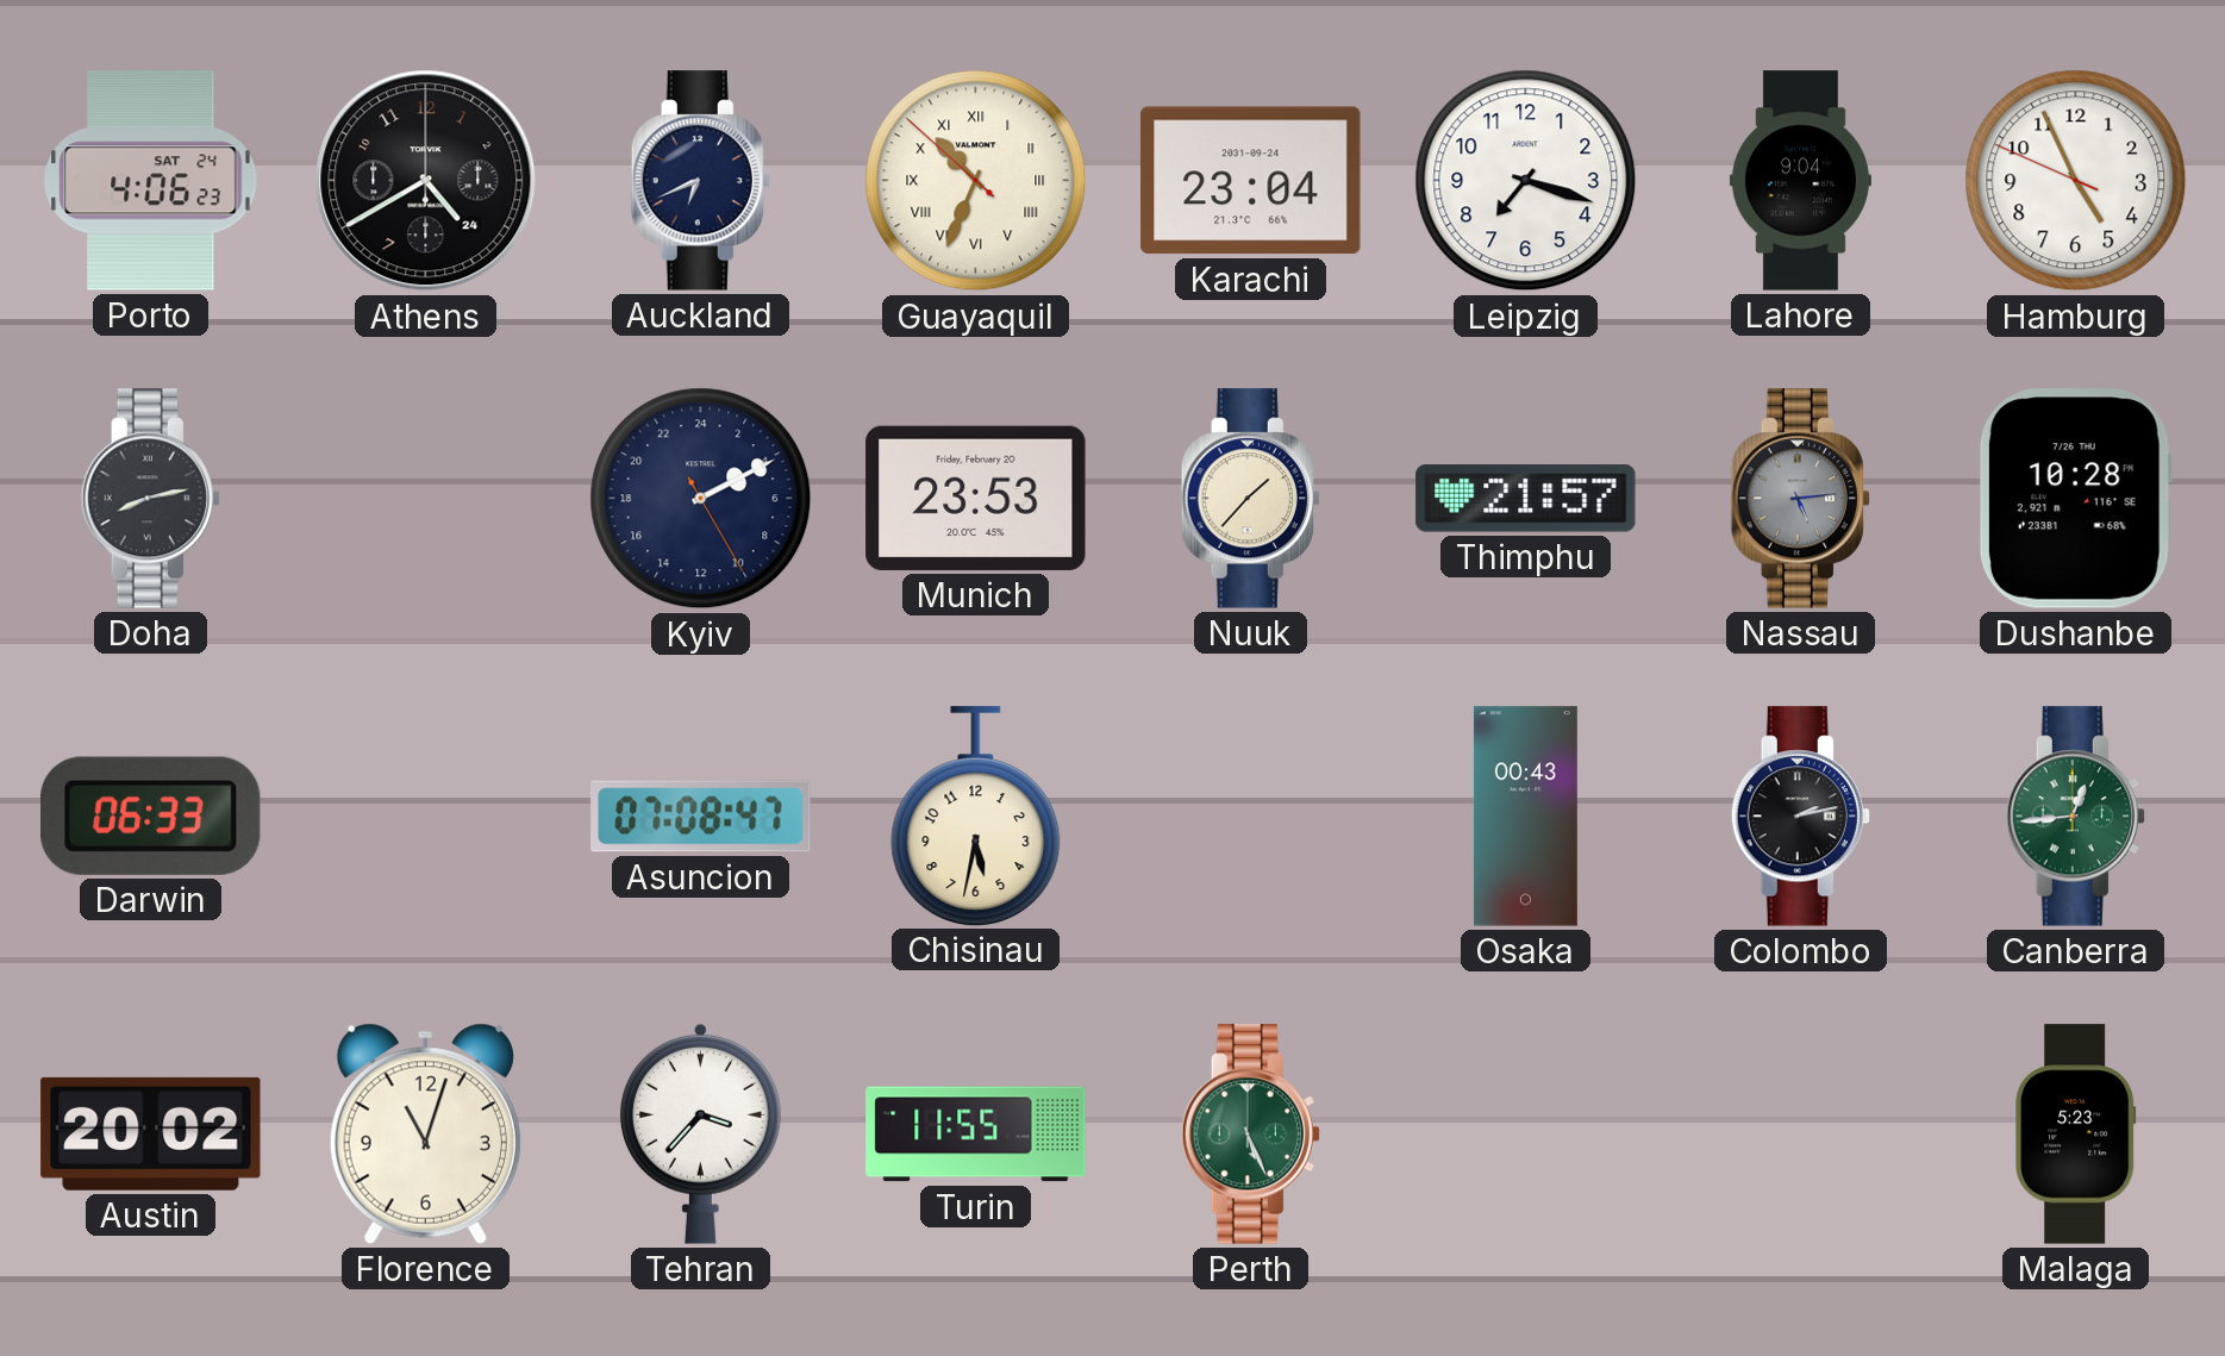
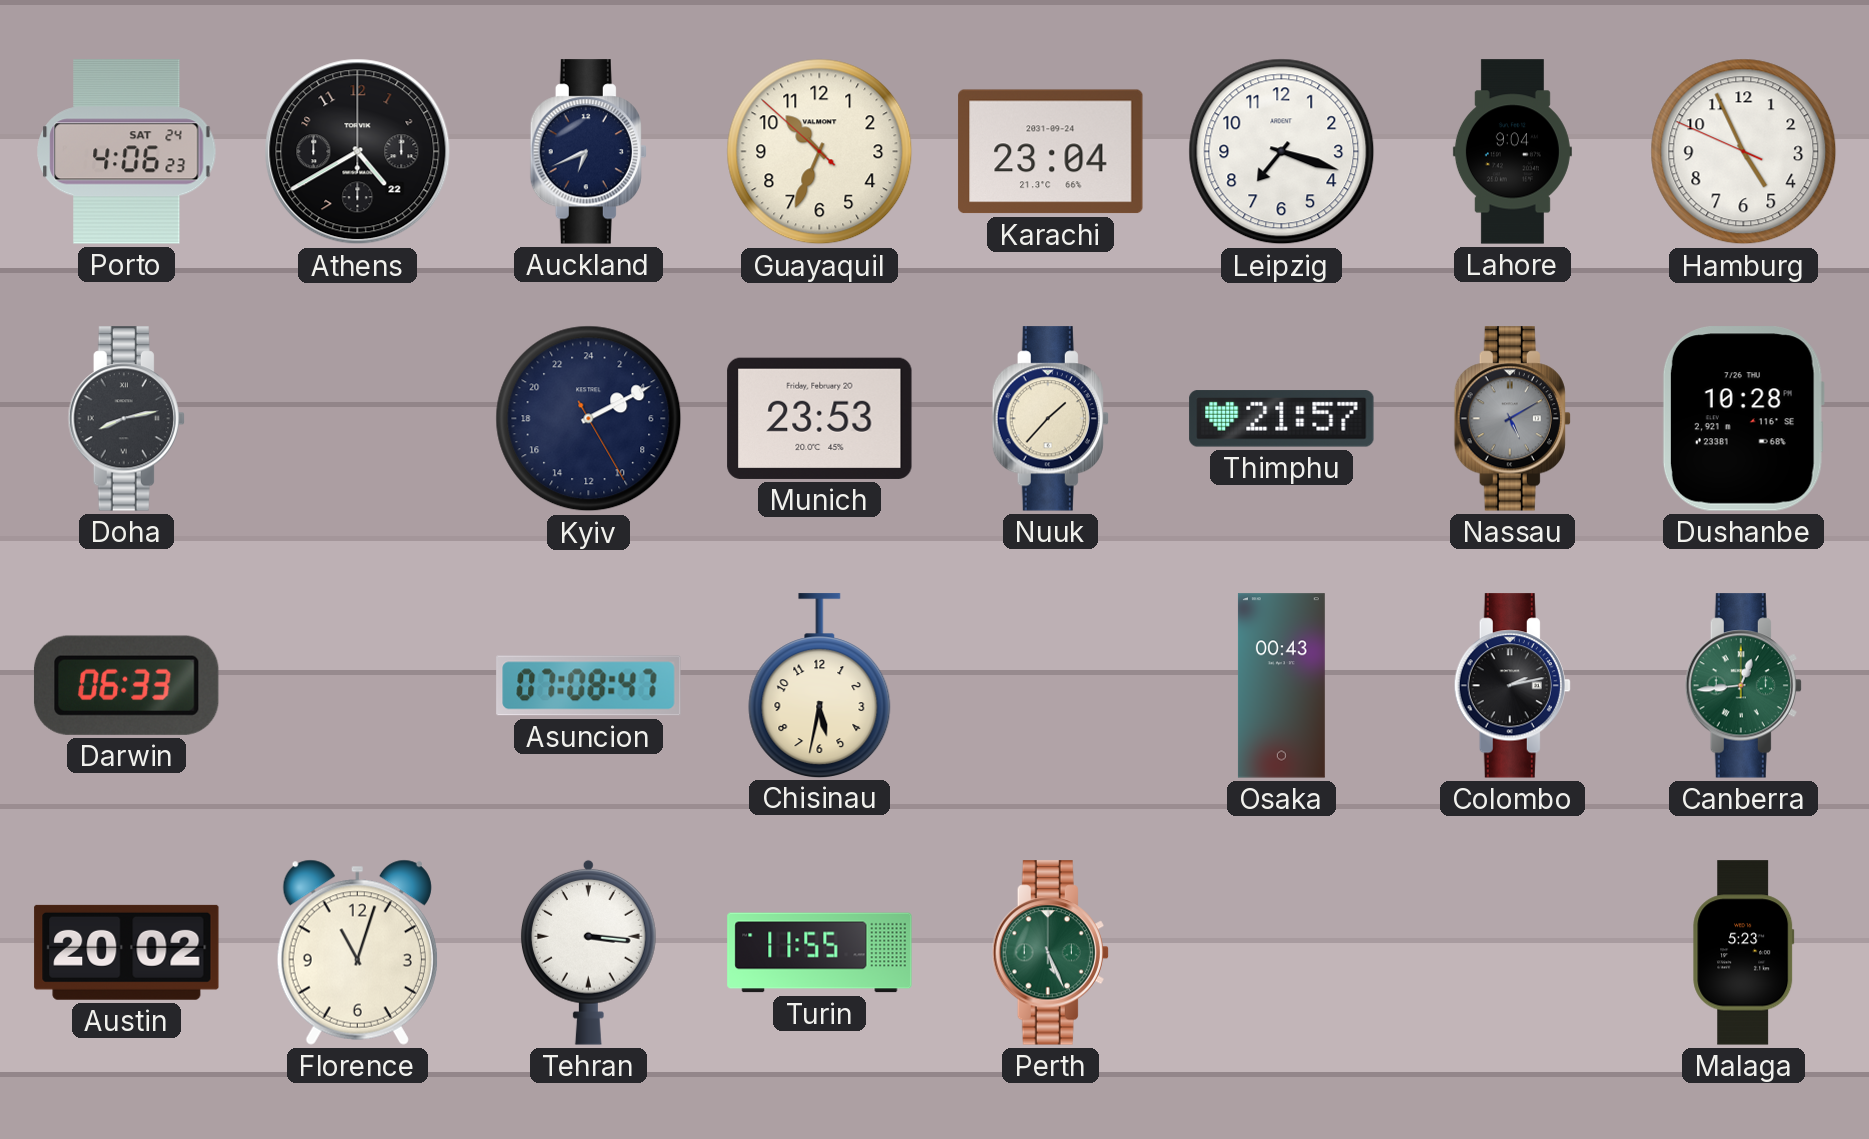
Athens date: 24 -> 22
Guayaquil numerals: Roman -> Arabic
Nassau: 5:14 -> 5:10
Tehran: 3:37 -> 3:16
